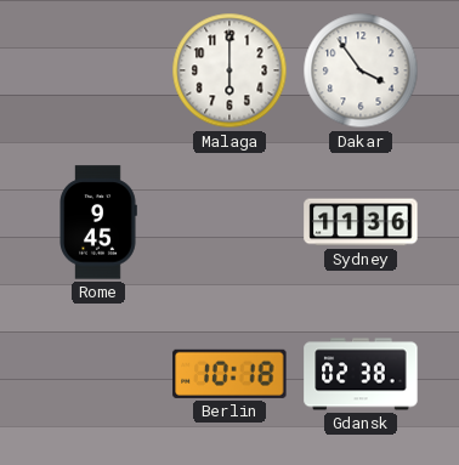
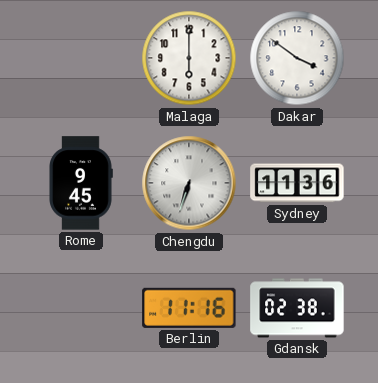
Dakar: 3:54 -> 3:51
Chengdu: none -> 6:33
Berlin: 10:18 -> 11:16
